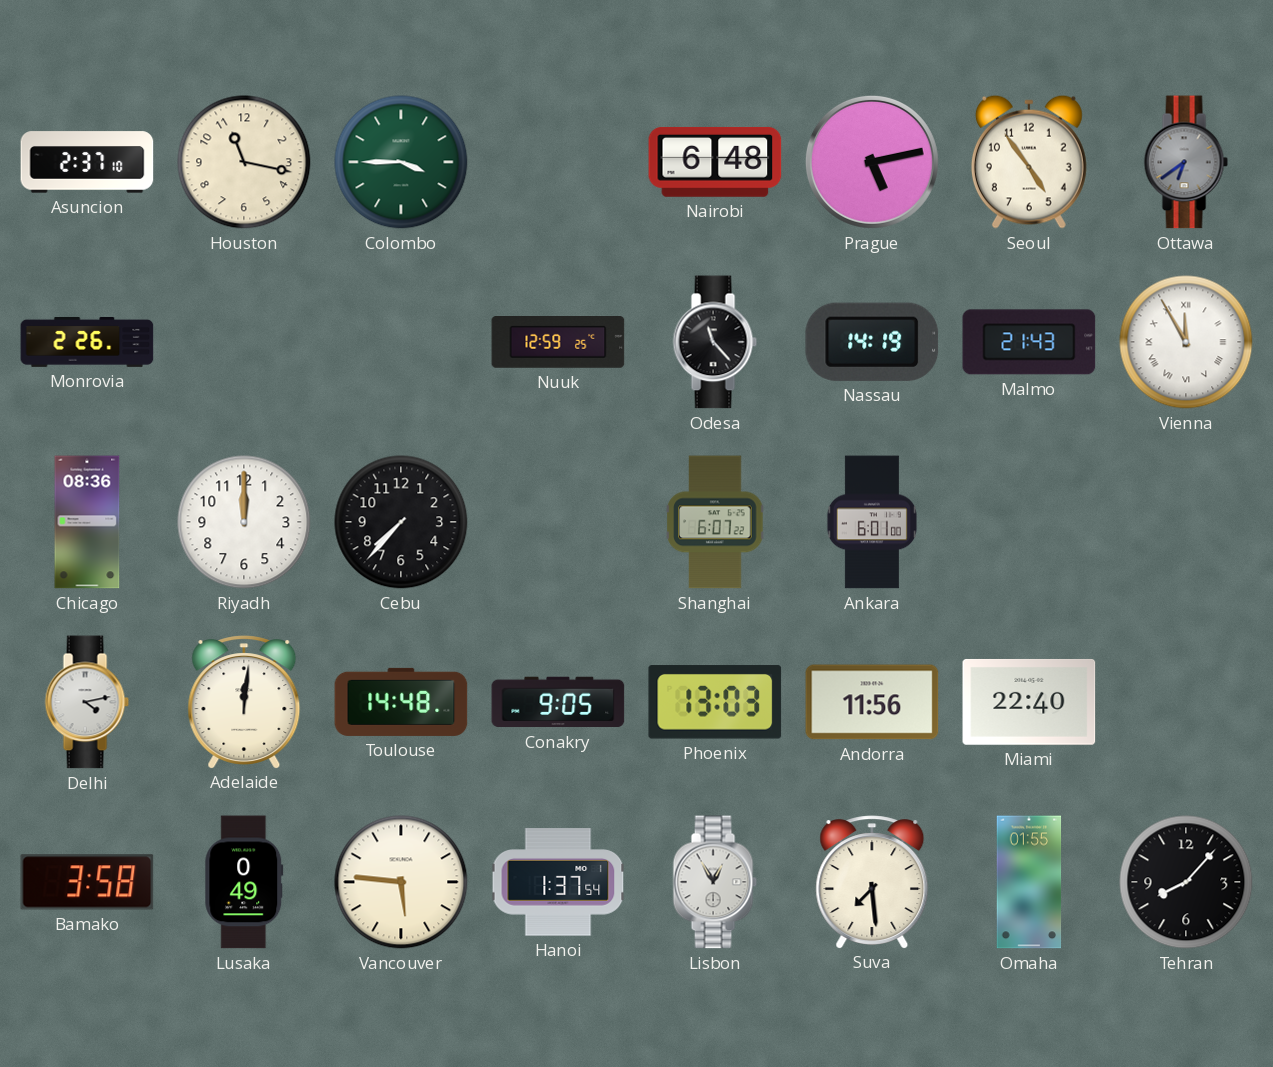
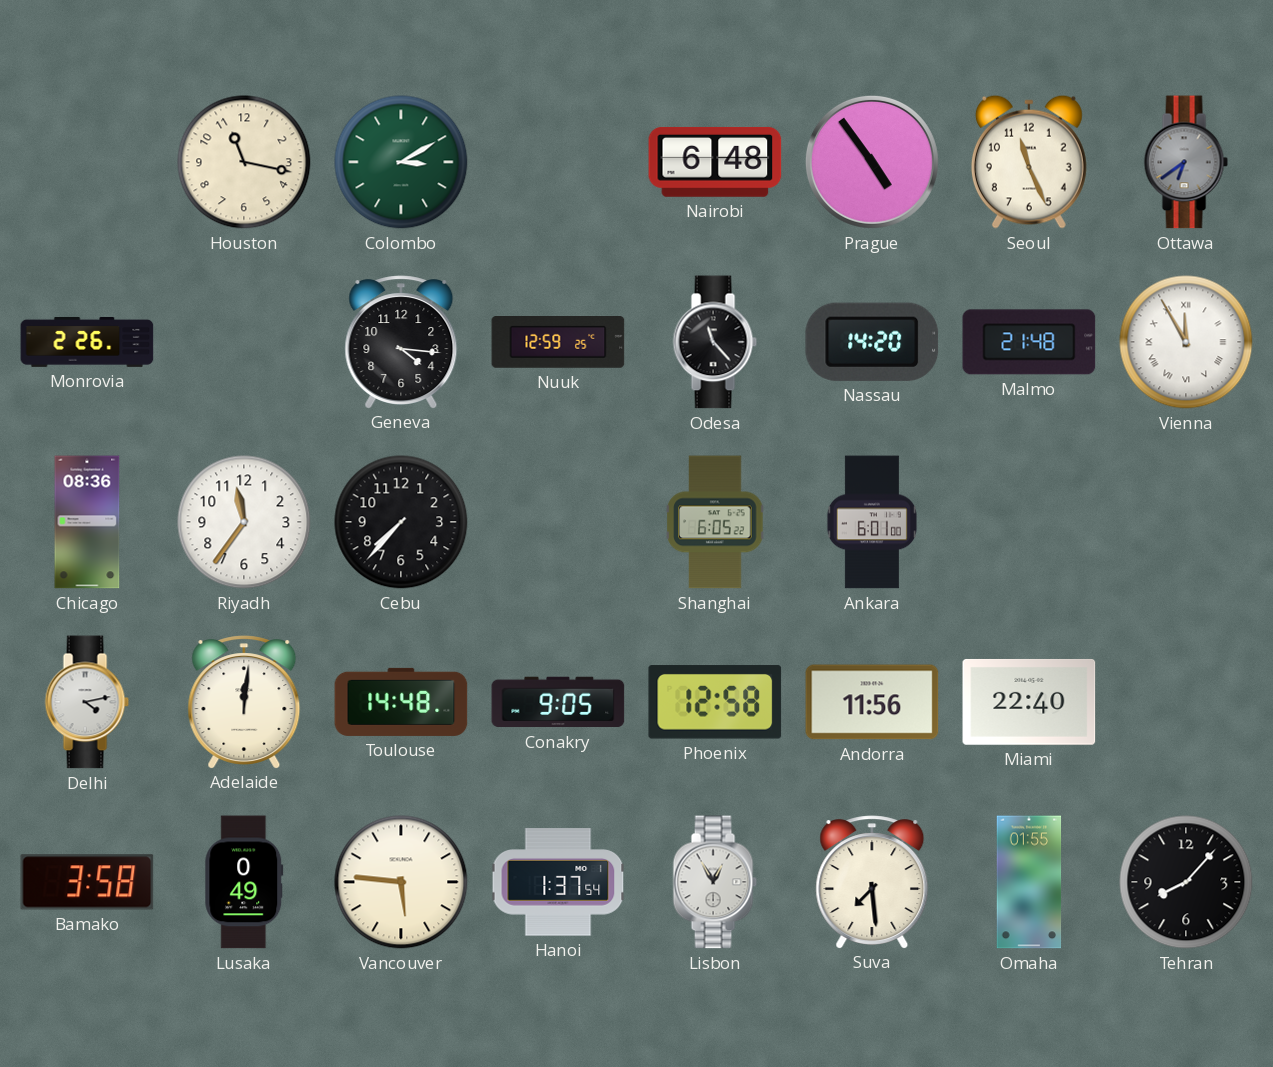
Asuncion: 2:37 -> none
Colombo: 3:45 -> 3:10
Prague: 5:13 -> 4:54
Seoul: 4:54 -> 11:26
Geneva: none -> 4:16
Nassau: 14:19 -> 14:20
Malmo: 21:43 -> 21:48
Riyadh: 12:00 -> 11:36
Shanghai: 6:07 -> 6:05
Phoenix: 13:03 -> 12:58
